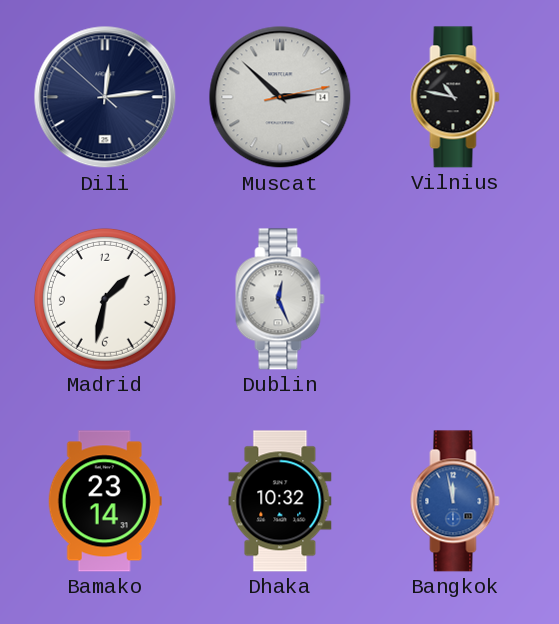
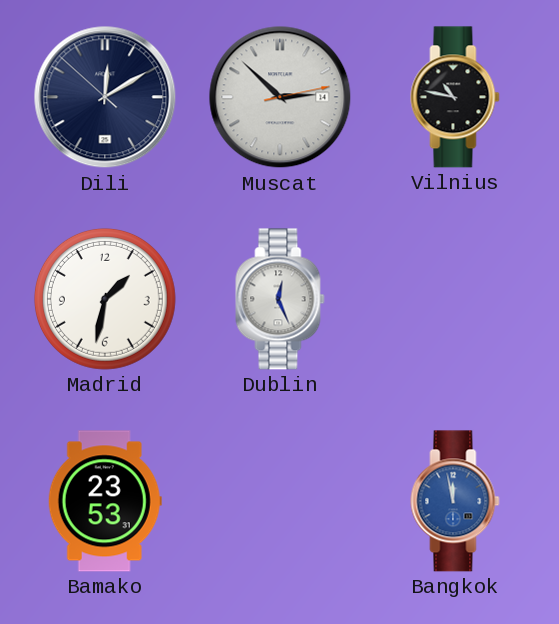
Dili: 12:13 -> 12:09
Bamako: 23:14 -> 23:53
Dhaka: 10:32 -> none
